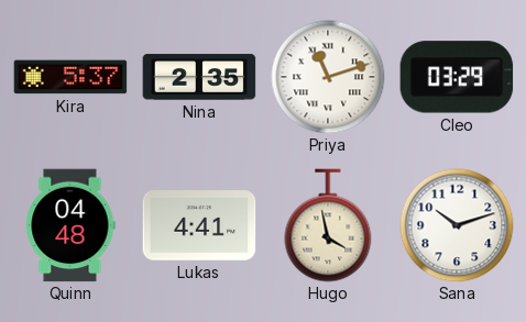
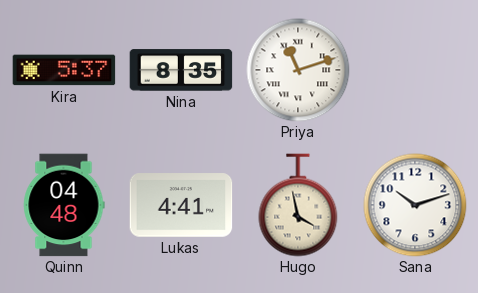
Nina: 2:35 -> 8:35
Cleo: 03:29 -> none
